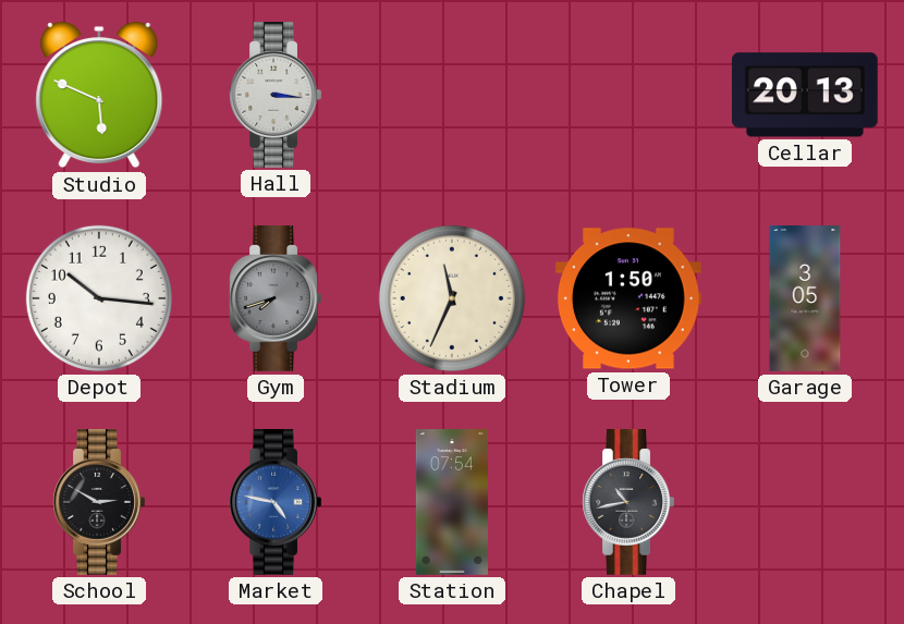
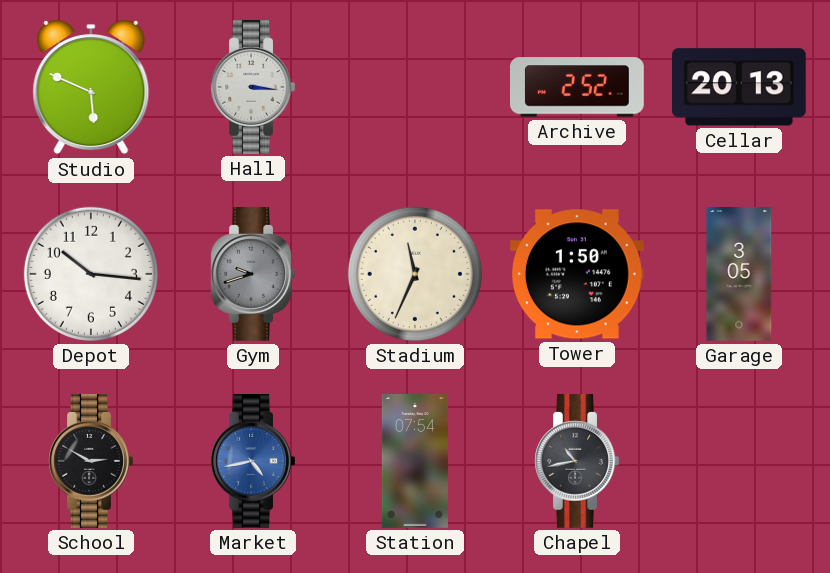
Archive: none -> 2:52
Gym: 7:42 -> 9:42
Market: 4:47 -> 4:43
